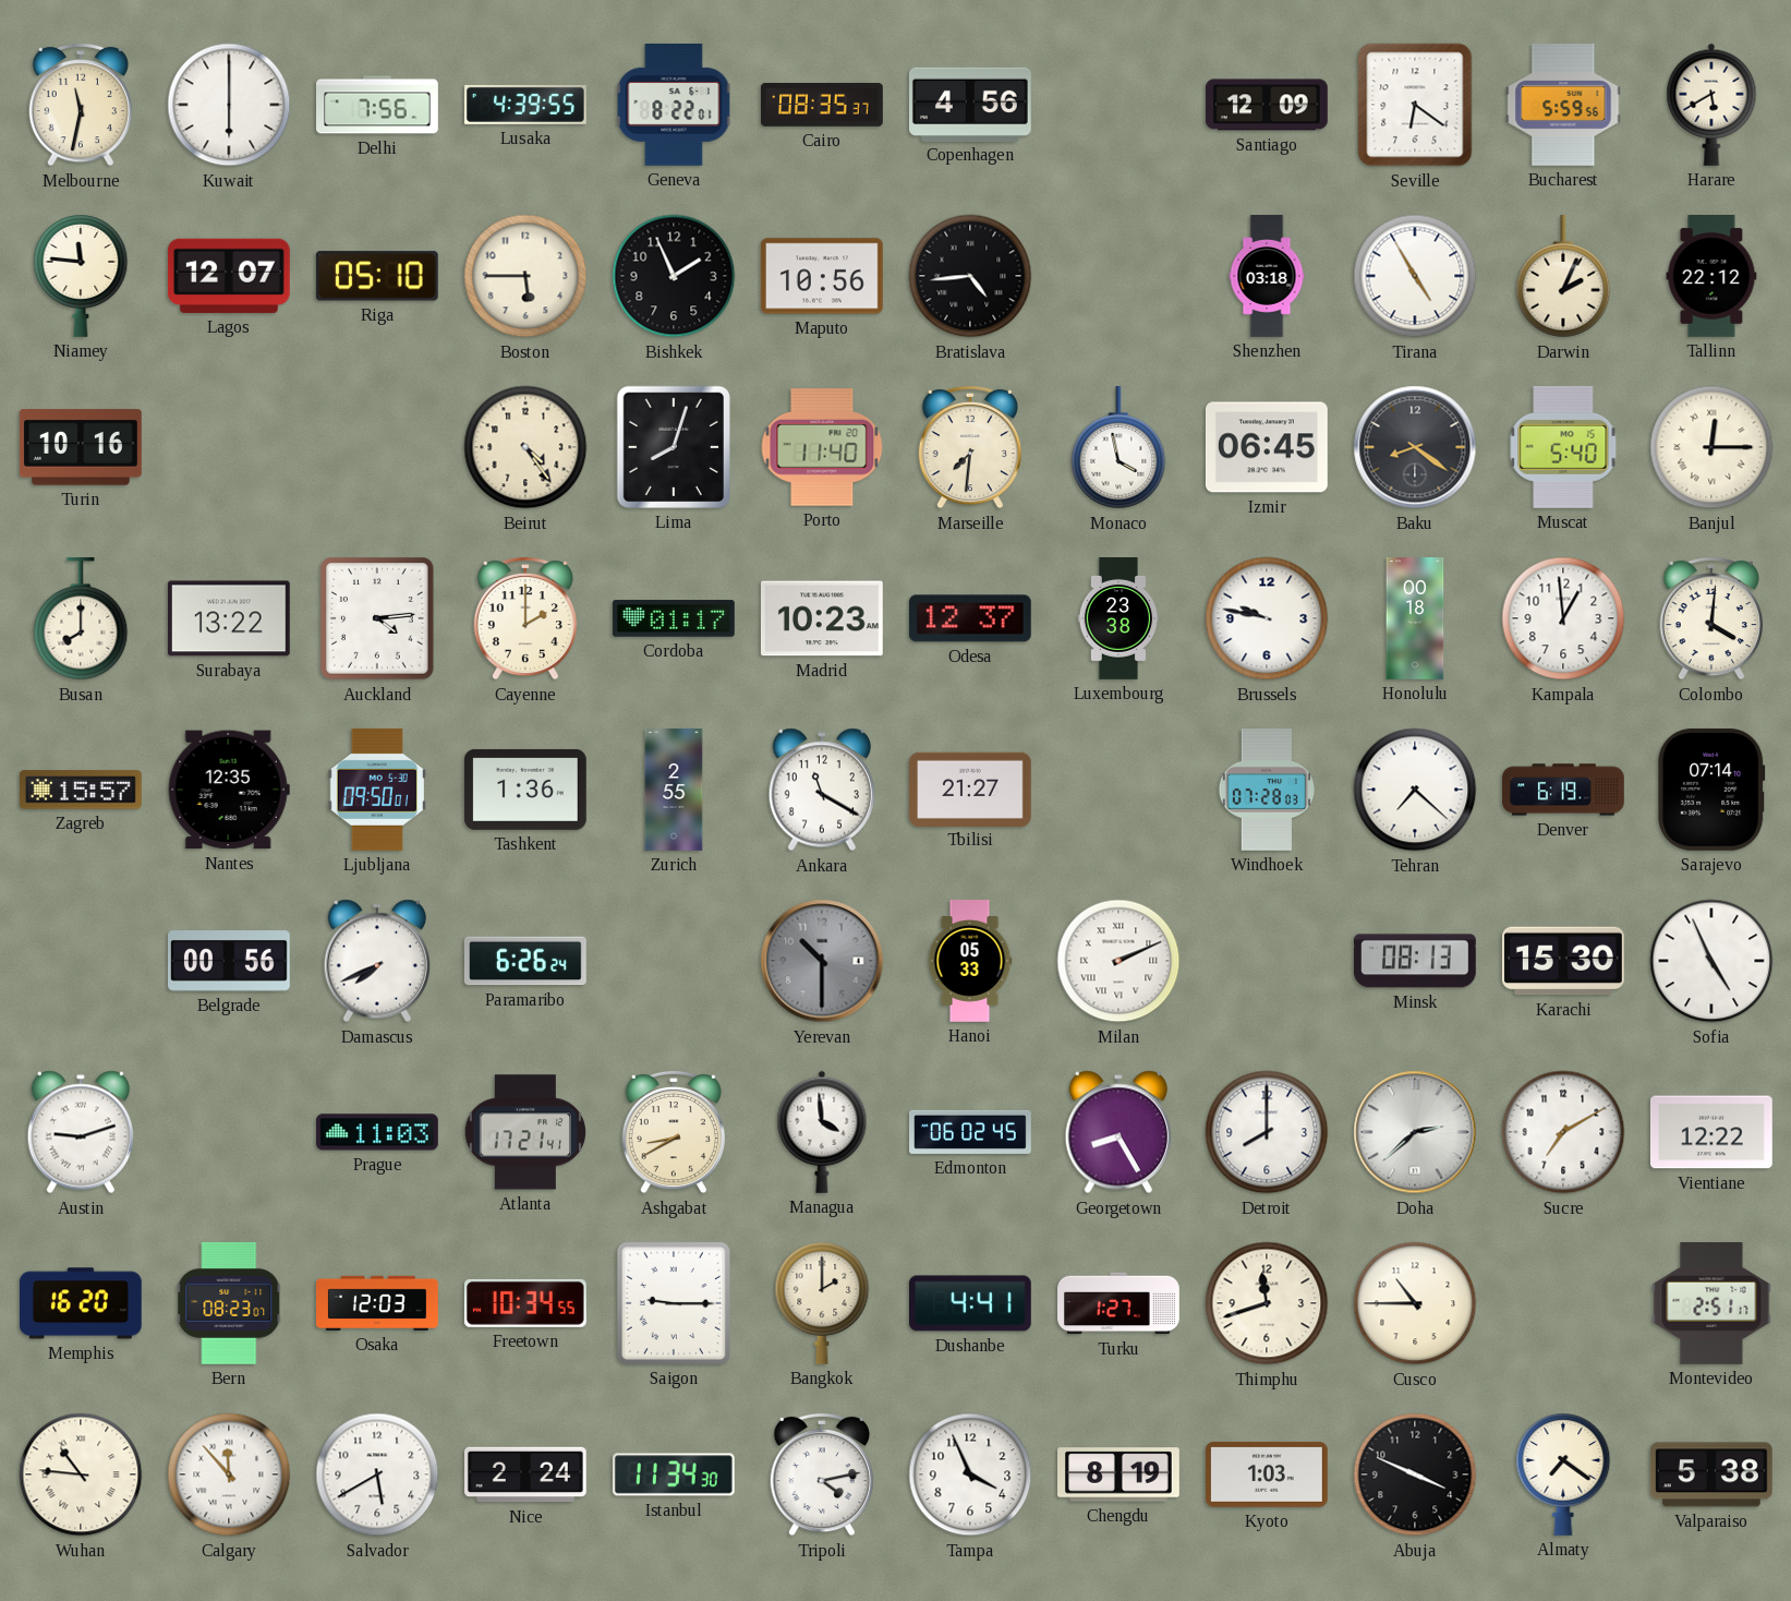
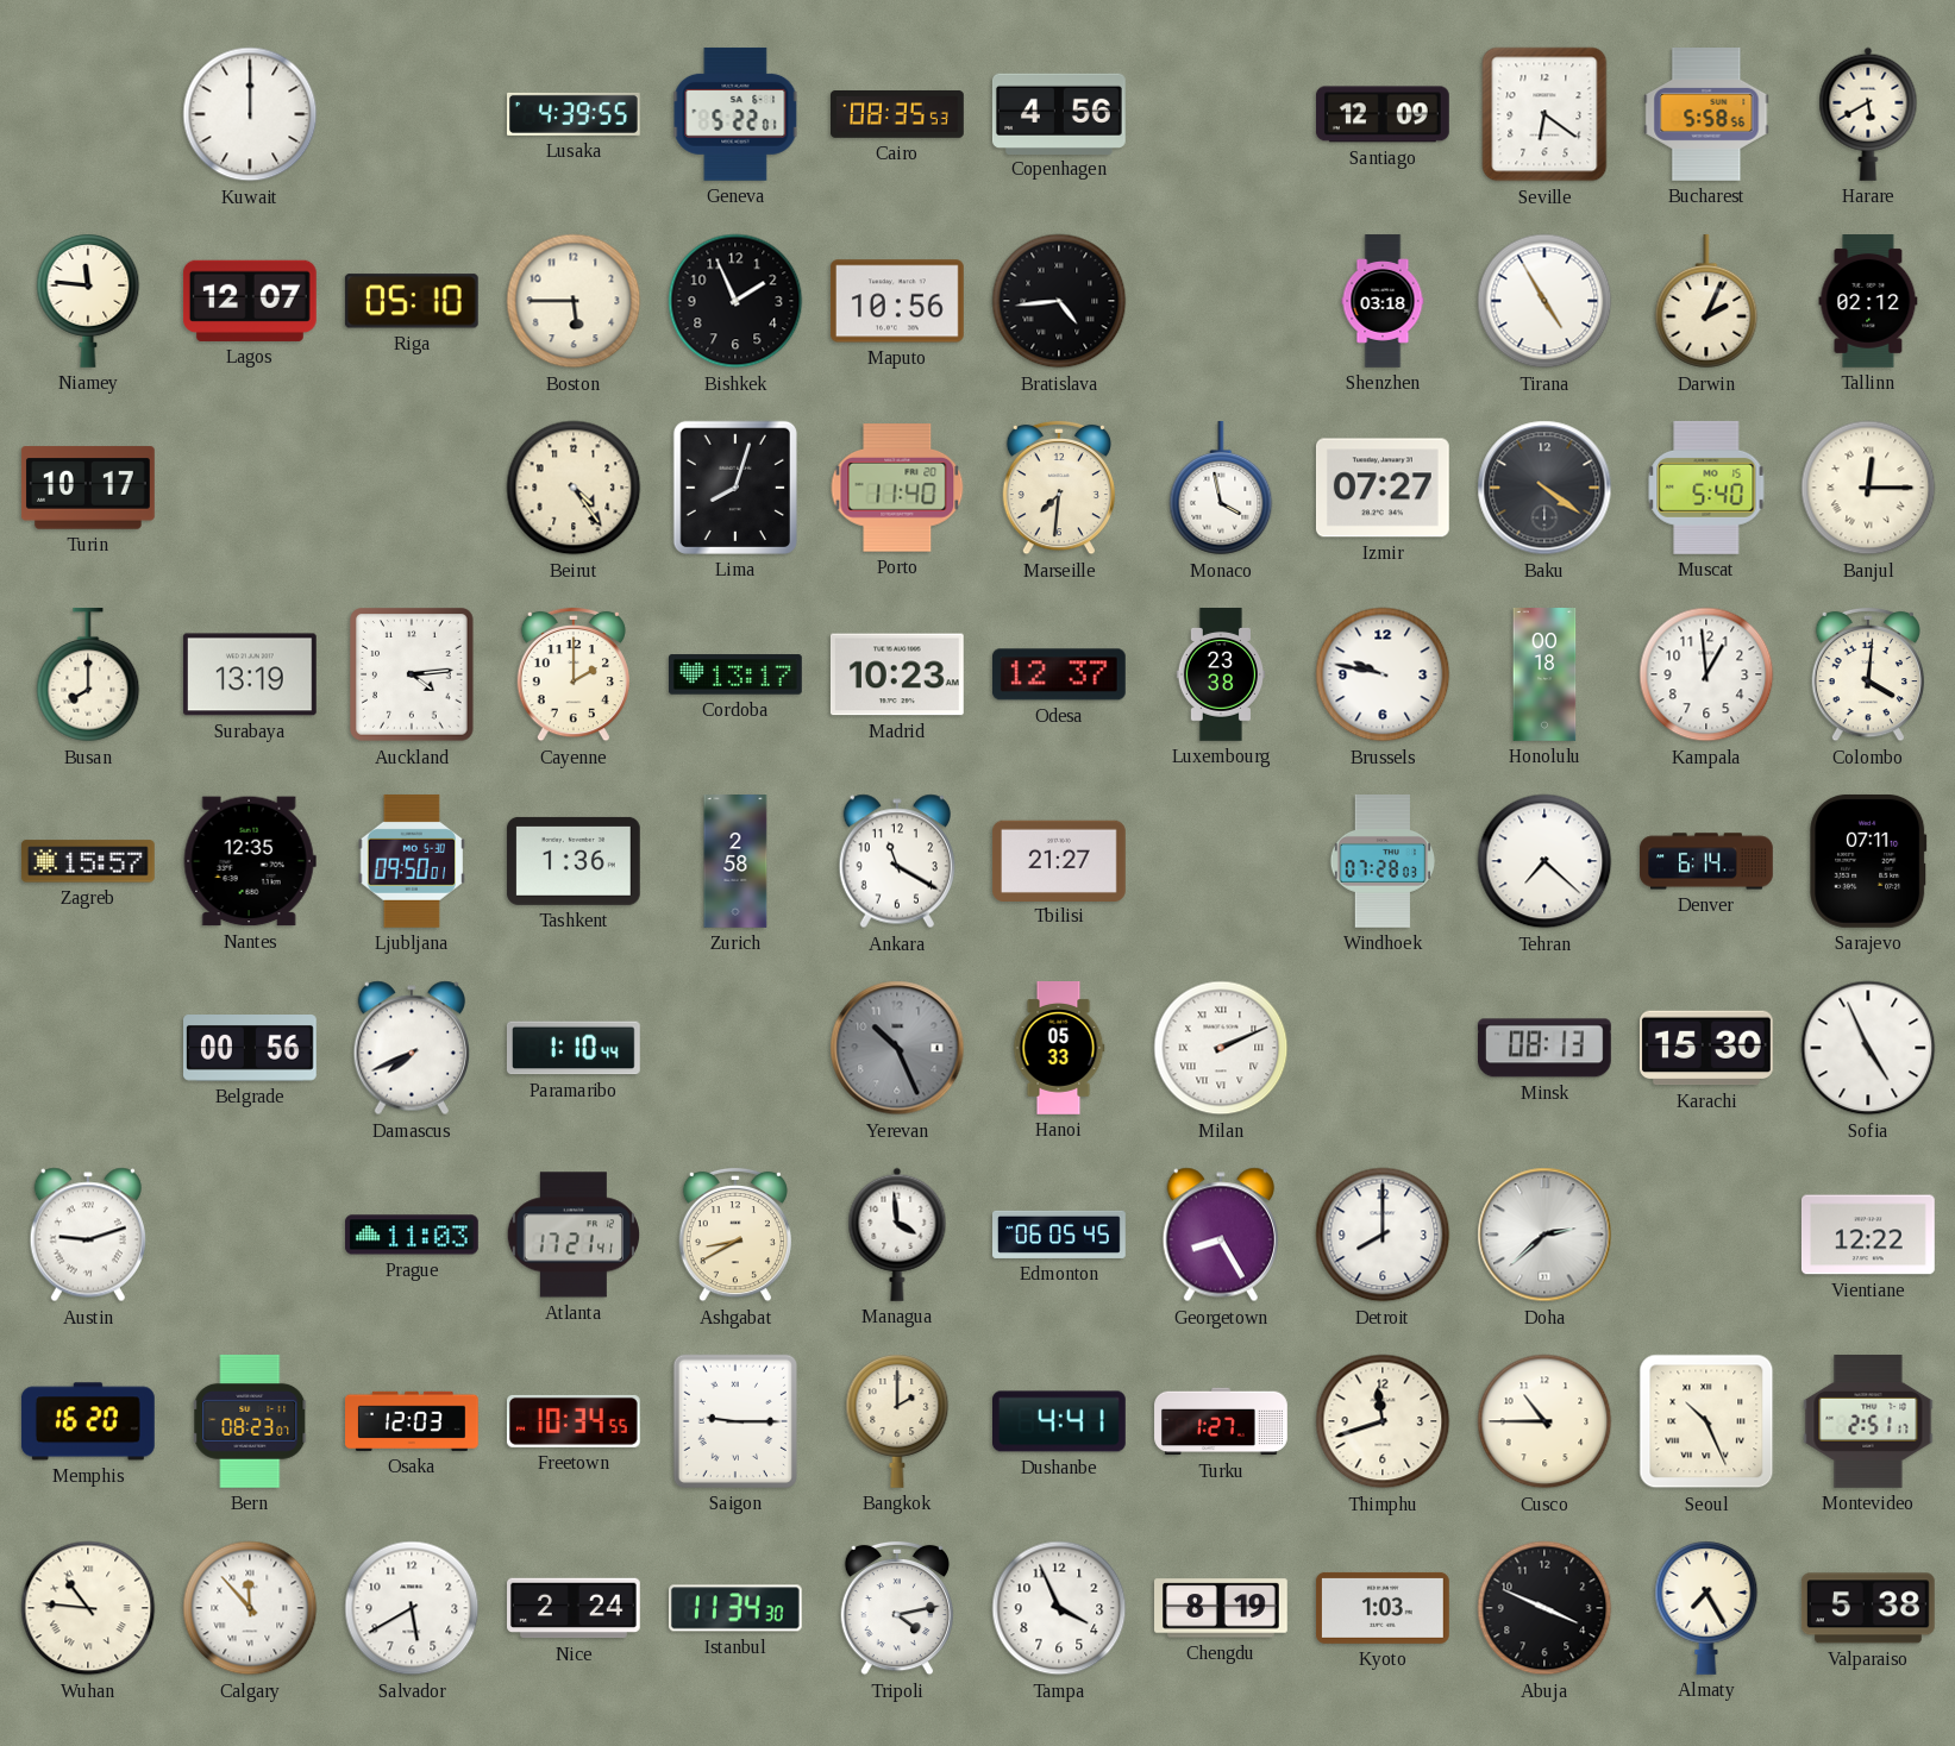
Melbourne: 11:32 -> none
Kuwait: 6:00 -> 12:00
Delhi: 7:56 -> none
Geneva: 8:22 -> 5:22
Cairo: 08:35:37 -> 08:35:53
Bucharest: 5:59 -> 5:58
Tallinn: 22:12 -> 02:12
Turin: 10:16 -> 10:17
Izmir: 06:45 -> 07:27
Baku: 8:21 -> 4:21
Surabaya: 13:22 -> 13:19
Cordoba: 01:17 -> 13:17
Zurich: 2:55 -> 2:58
Denver: 6:19 -> 6:14
Sarajevo: 07:14 -> 07:11
Paramaribo: 6:26 -> 1:10
Yerevan: 10:30 -> 10:26
Edmonton: 06:02 -> 06:05
Sucre: 7:10 -> none
Seoul: none -> 10:26
Almaty: 7:21 -> 7:25
